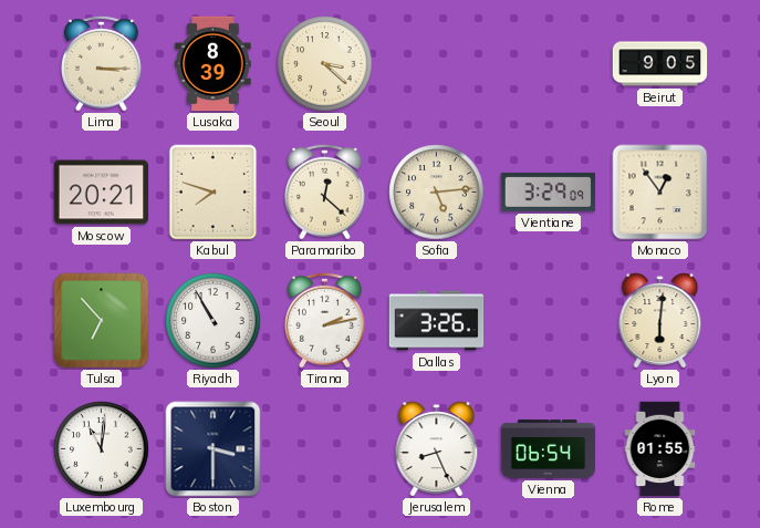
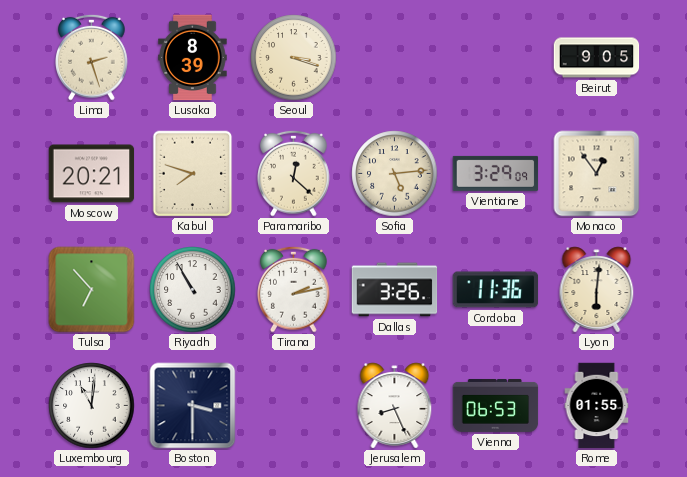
Lima: 3:15 -> 2:27
Seoul: 3:22 -> 3:18
Cordoba: none -> 11:36
Vienna: 06:54 -> 06:53
